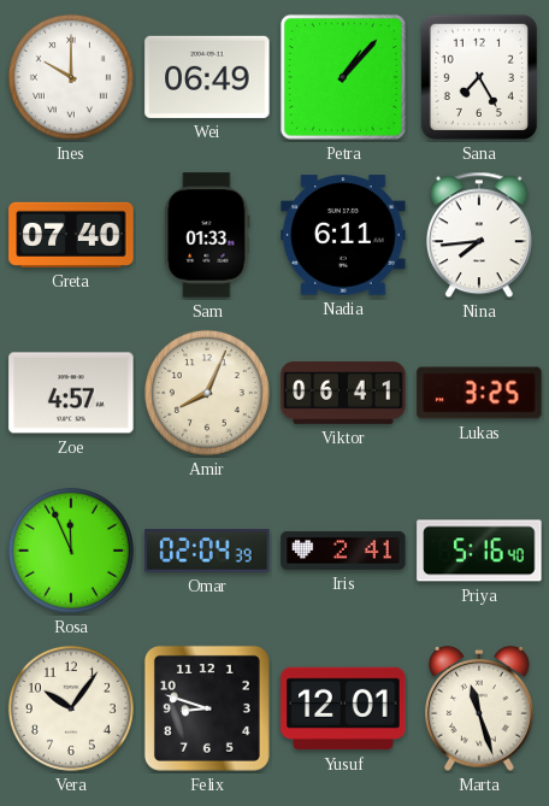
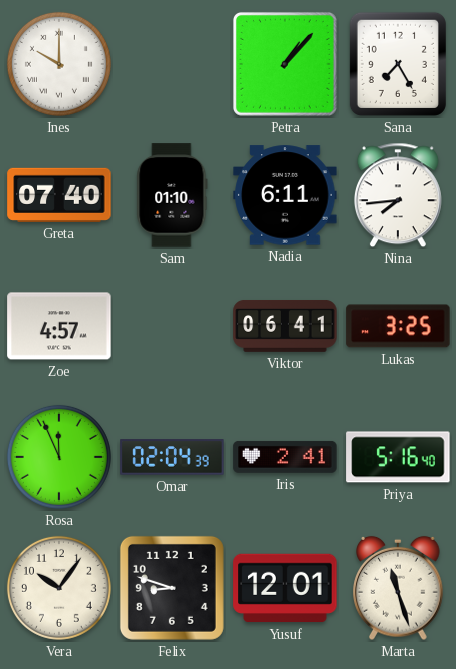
Wei: 06:49 -> none
Sam: 01:33 -> 01:10
Amir: 8:04 -> none
